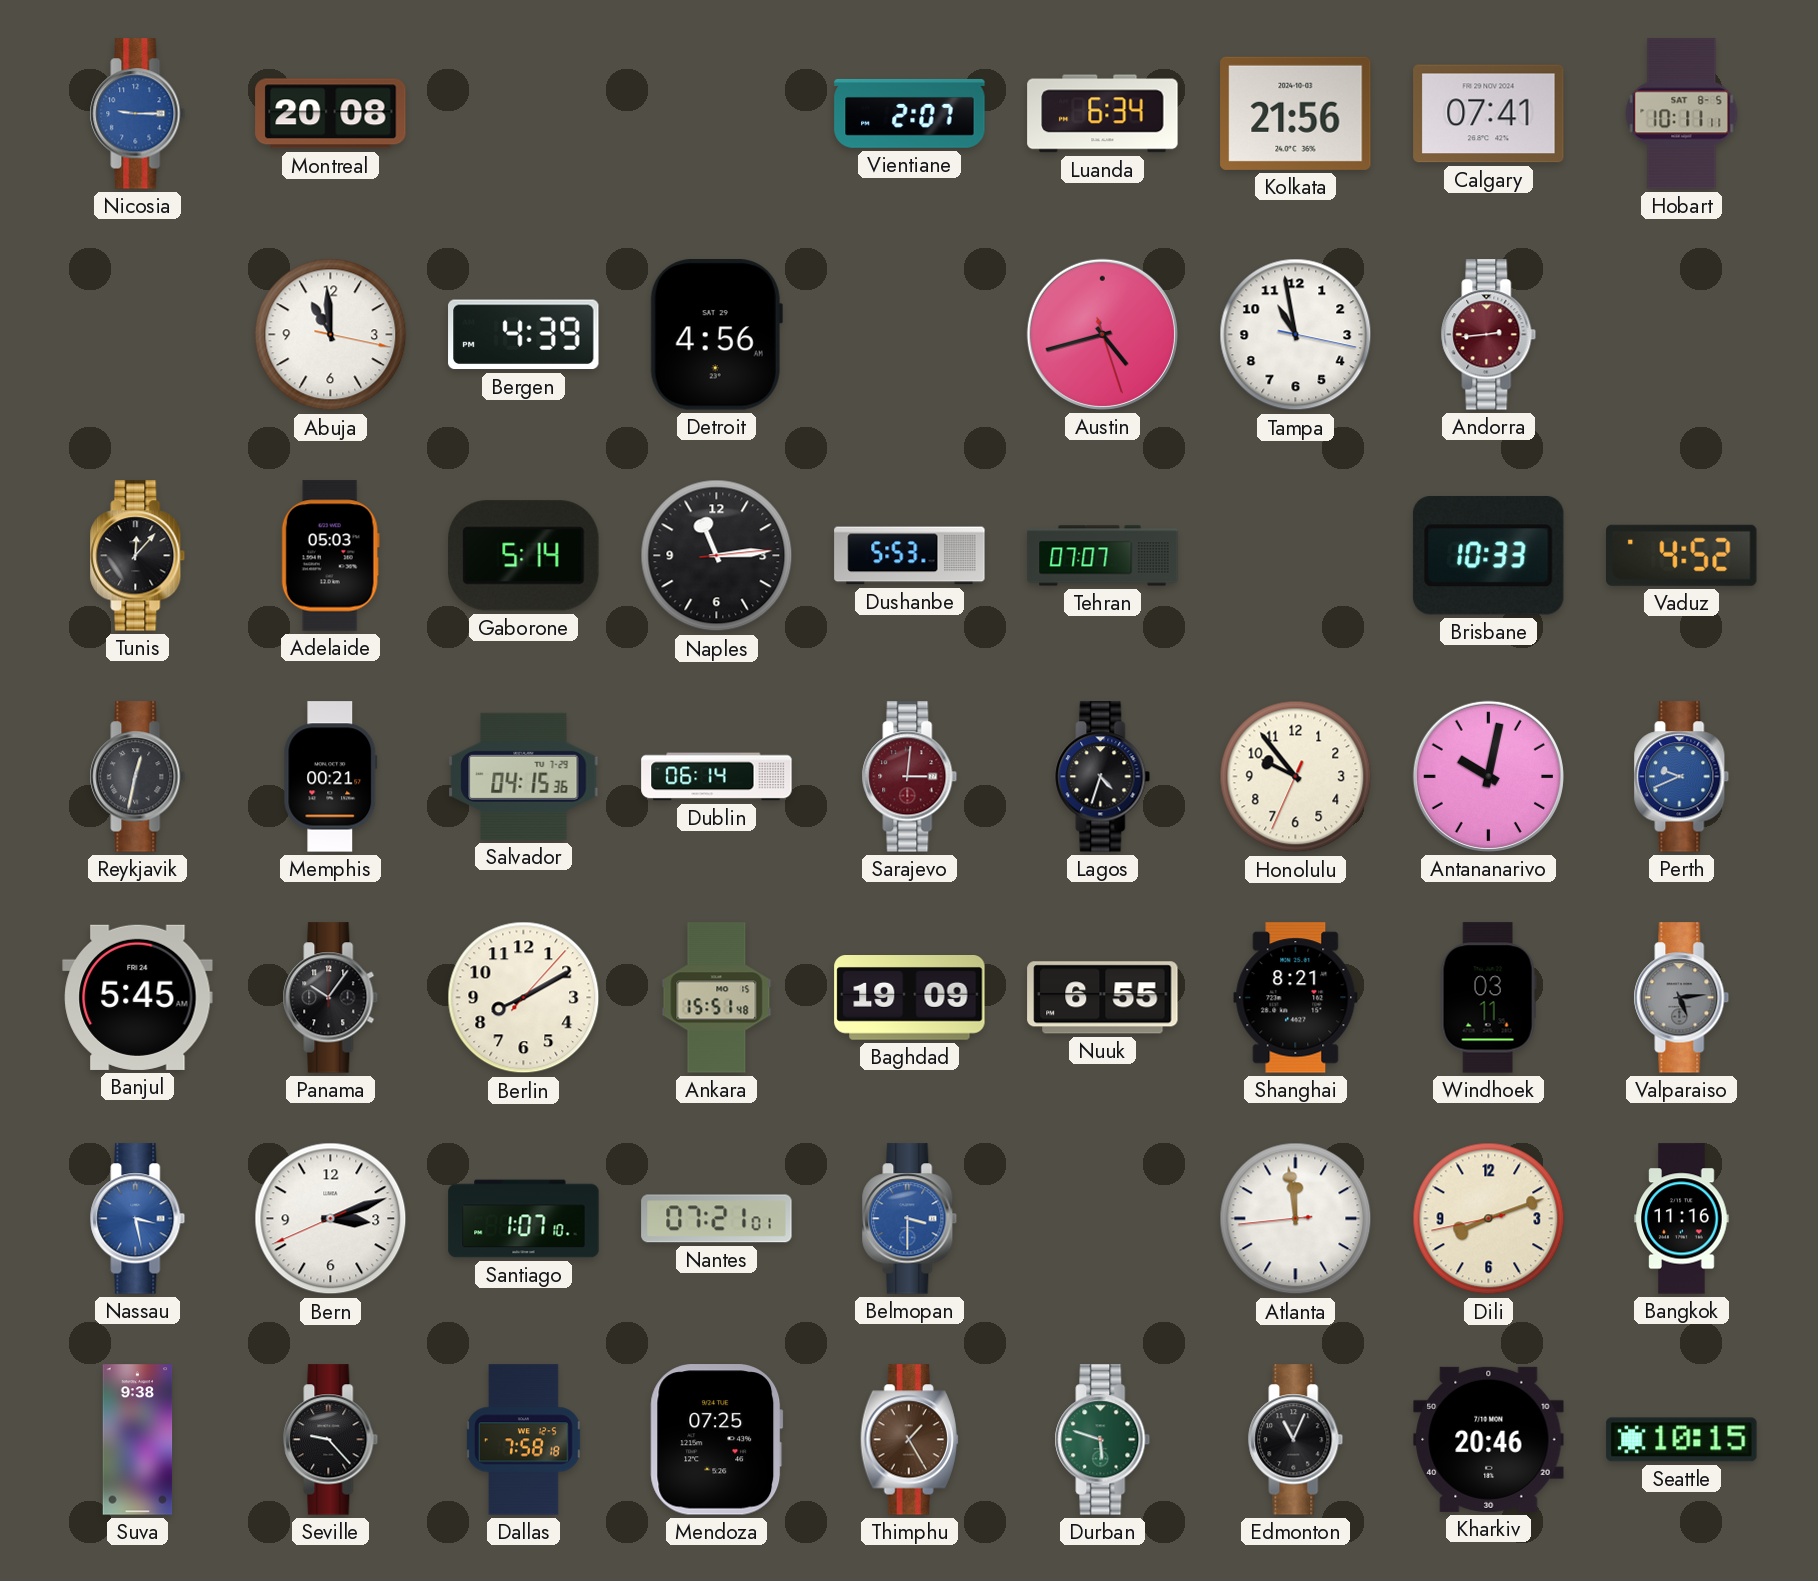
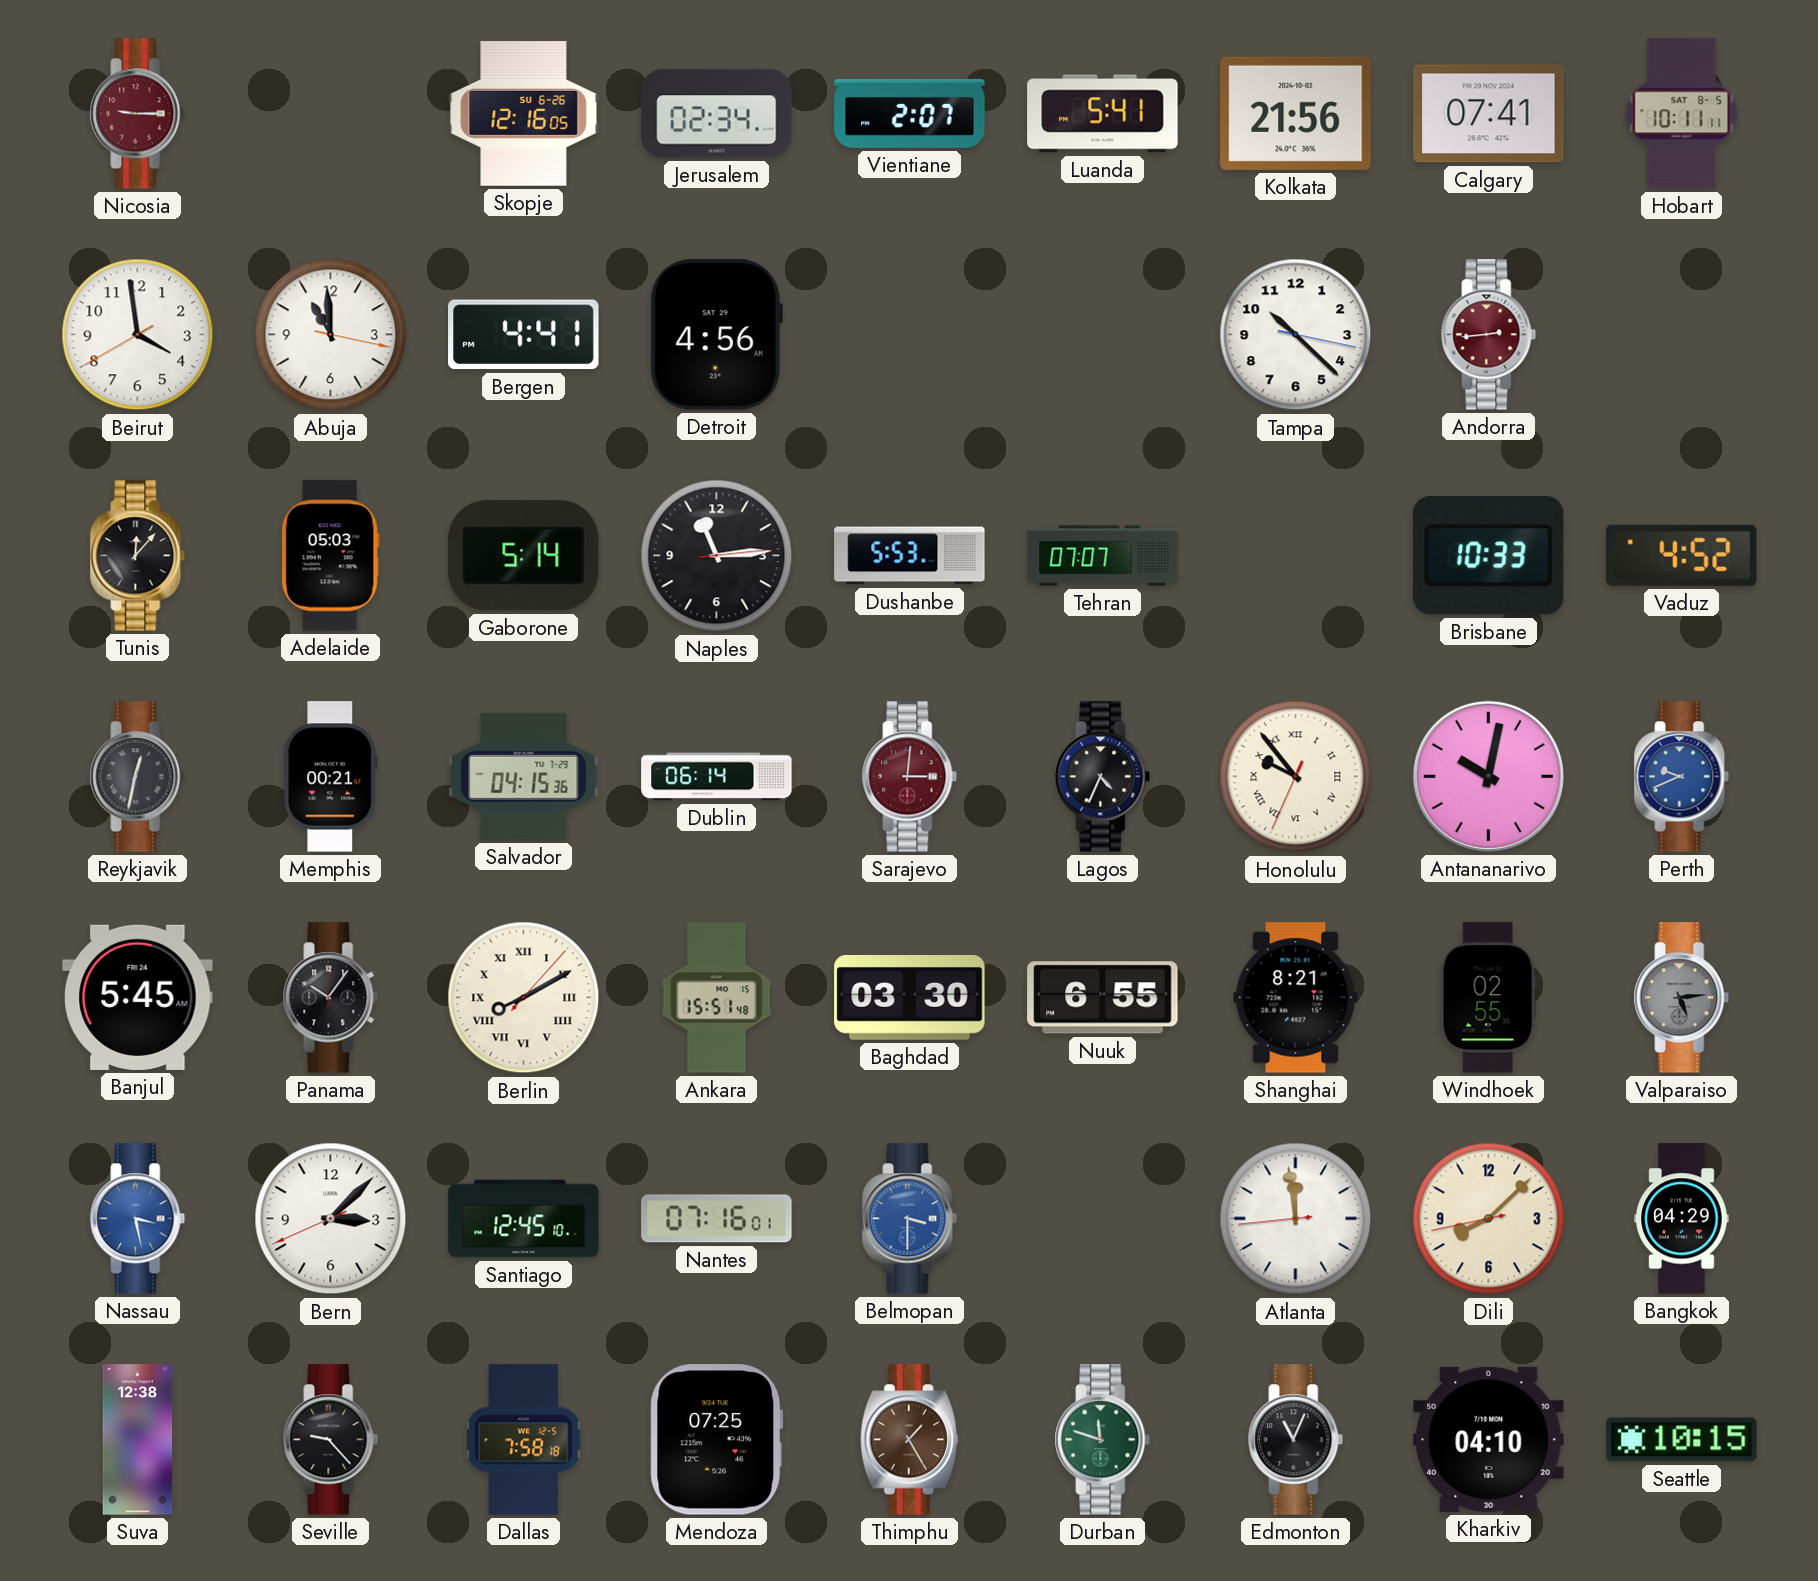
Nicosia dial: blue -> burgundy
Montreal: 20:08 -> none
Skopje: none -> 12:16
Jerusalem: none -> 02:34
Luanda: 6:34 -> 5:41
Beirut: none -> 3:58
Bergen: 4:39 -> 4:41
Austin: 4:42 -> none
Tampa: 10:58 -> 10:22
Lagos: 4:33 -> 4:34
Honolulu numerals: Arabic -> Roman
Berlin numerals: Arabic -> Roman
Baghdad: 19:09 -> 03:30
Windhoek: 03:11 -> 02:55
Bern: 3:11 -> 3:07
Santiago: 1:07 -> 12:45
Nantes: 07:21 -> 07:16
Dili: 8:11 -> 8:07
Bangkok: 11:16 -> 04:29
Suva: 9:38 -> 12:38
Durban: 5:48 -> 11:48
Kharkiv: 20:46 -> 04:10
